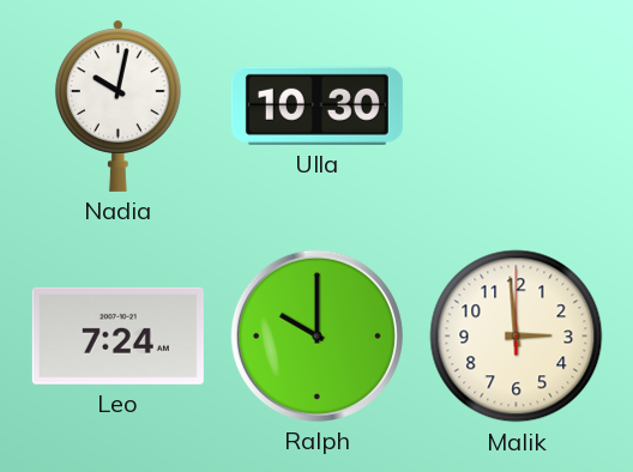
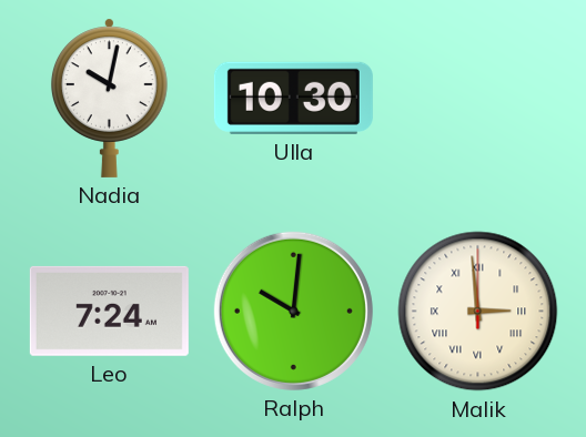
Ralph: 10:00 -> 10:01
Malik numerals: Arabic -> Roman
